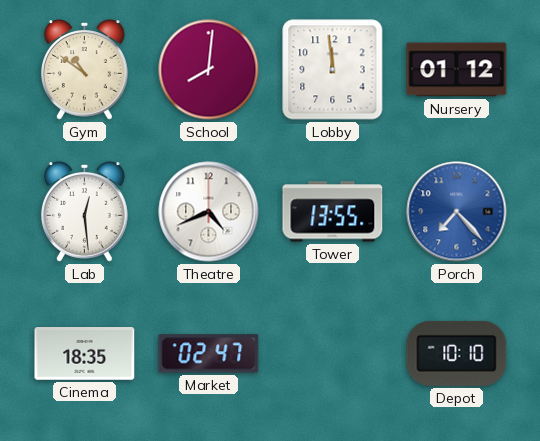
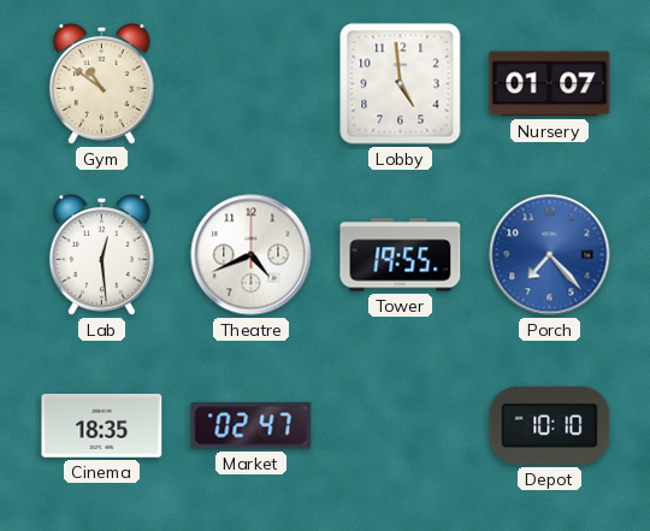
School: 8:01 -> none
Lobby: 11:59 -> 4:59
Nursery: 01:12 -> 01:07
Tower: 13:55 -> 19:55
